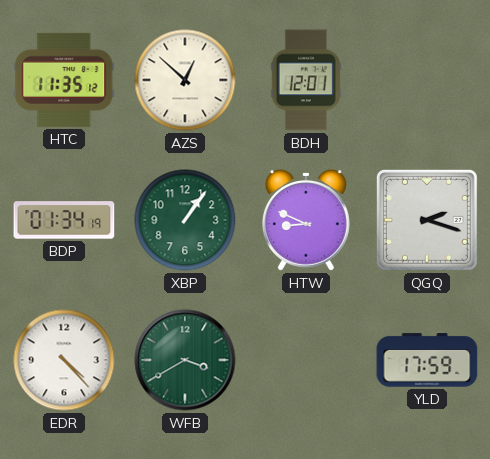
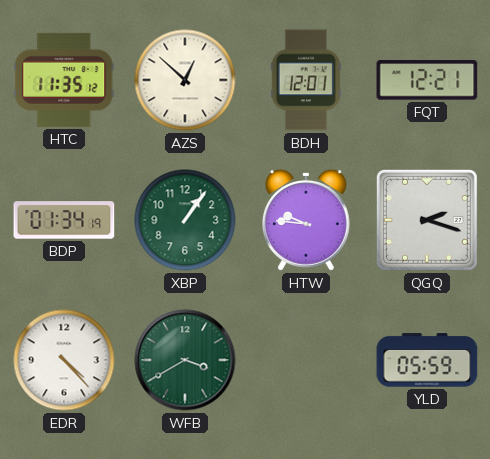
FQT: none -> 12:21
HTW: 8:49 -> 9:46
YLD: 17:59 -> 05:59
